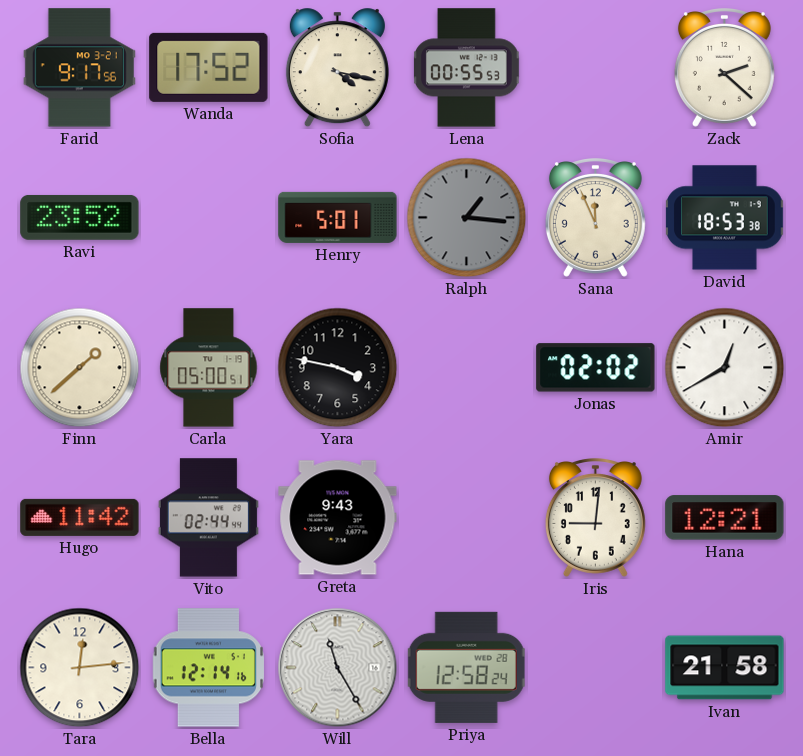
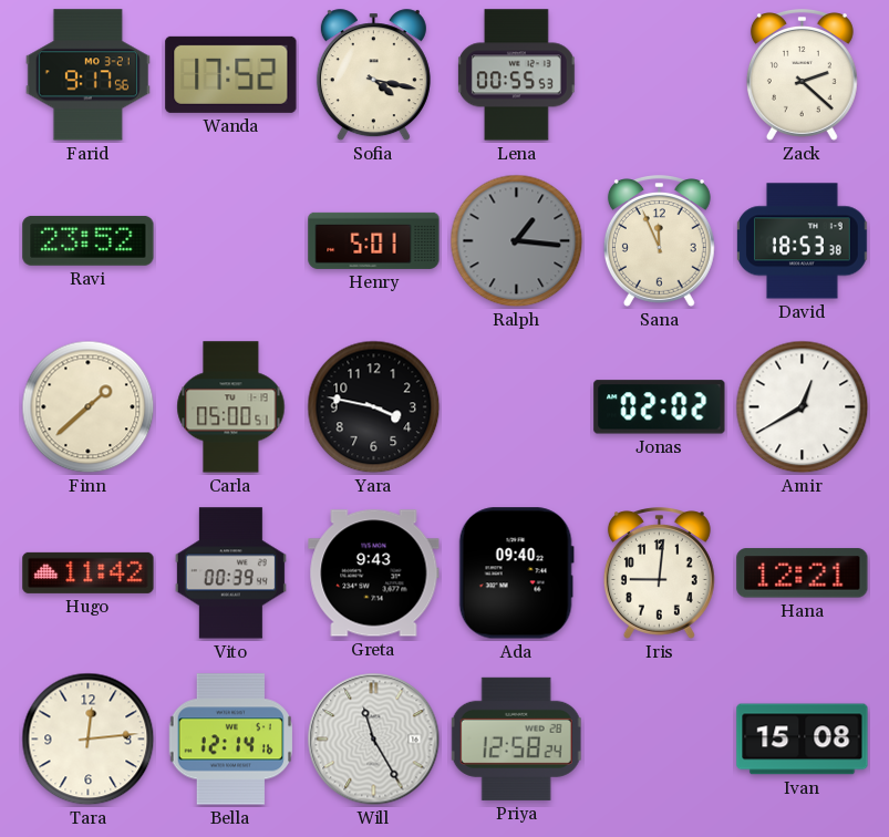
Vito: 02:44 -> 00:39
Ada: none -> 09:40
Ivan: 21:58 -> 15:08
